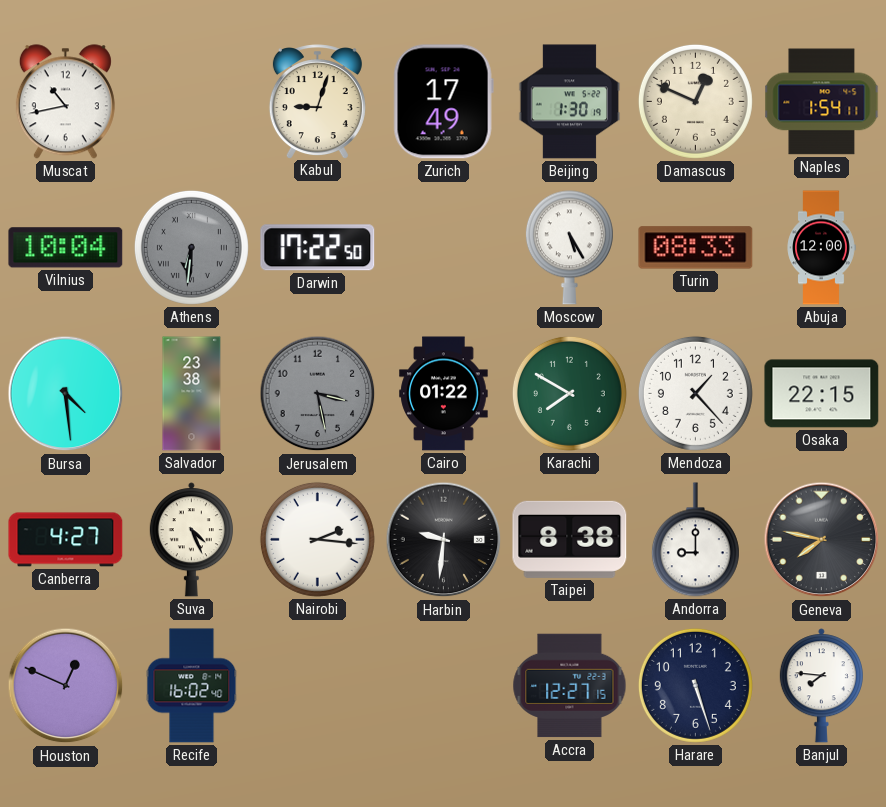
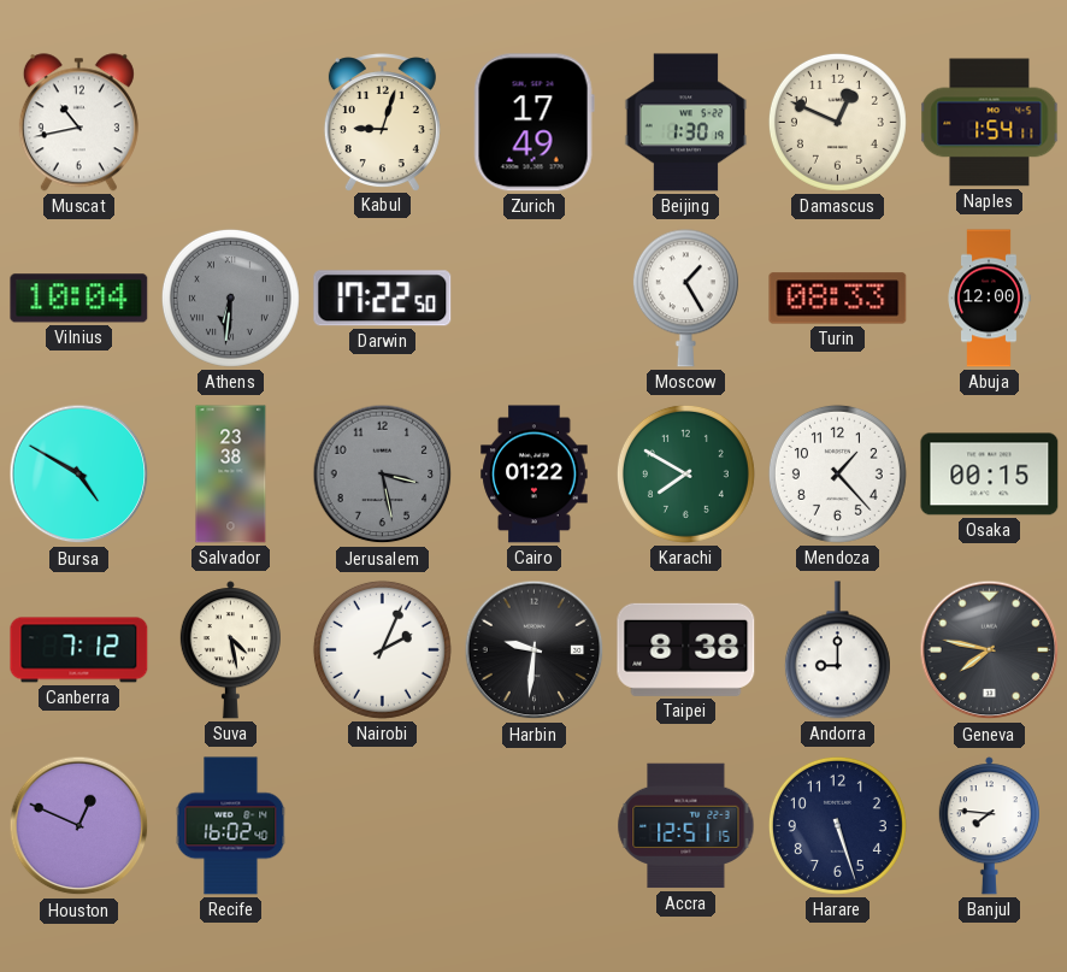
Moscow: 5:25 -> 1:25
Bursa: 4:29 -> 4:50
Osaka: 22:15 -> 00:15
Canberra: 4:27 -> 7:12
Suva: 4:26 -> 4:28
Nairobi: 2:16 -> 2:04
Accra: 12:27 -> 12:51
